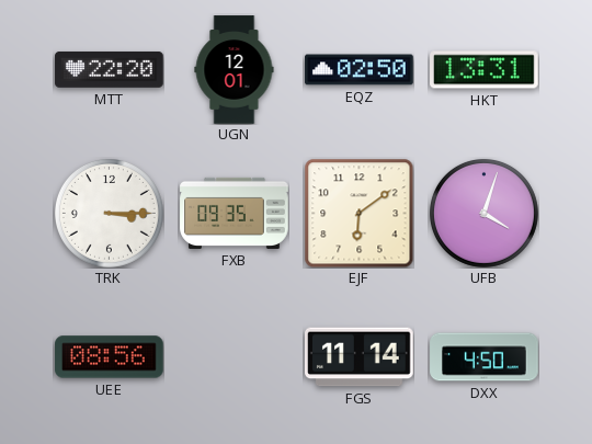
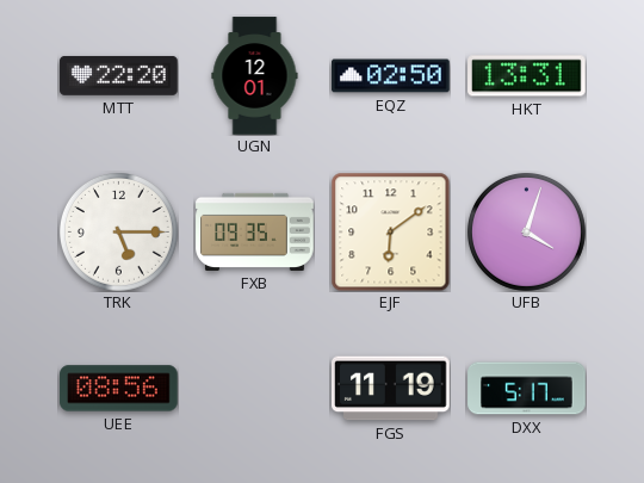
TRK: 3:15 -> 5:15
FGS: 11:14 -> 11:19
DXX: 4:50 -> 5:17
